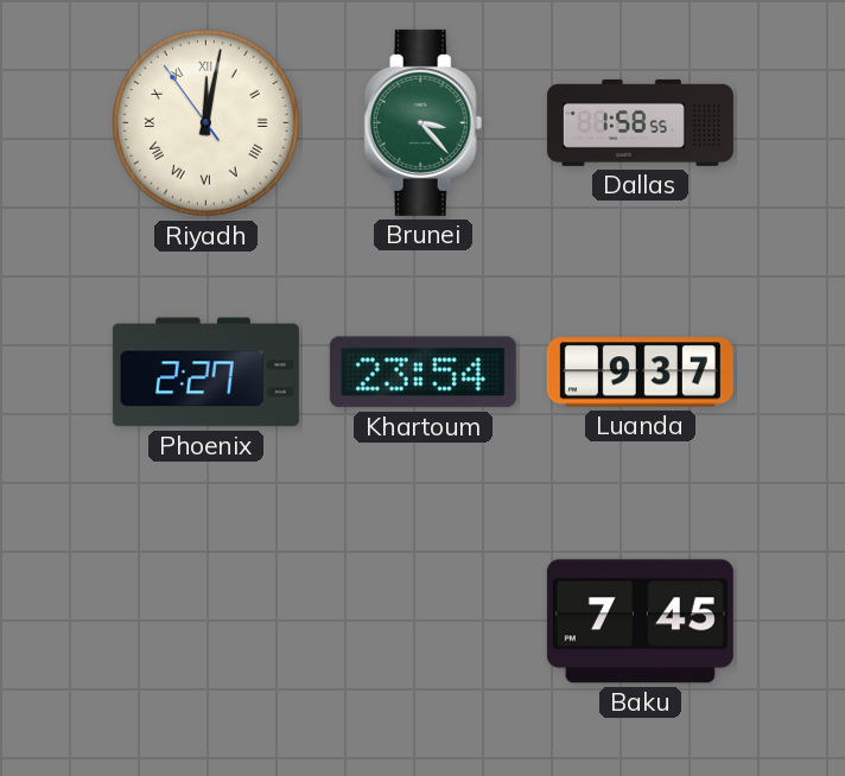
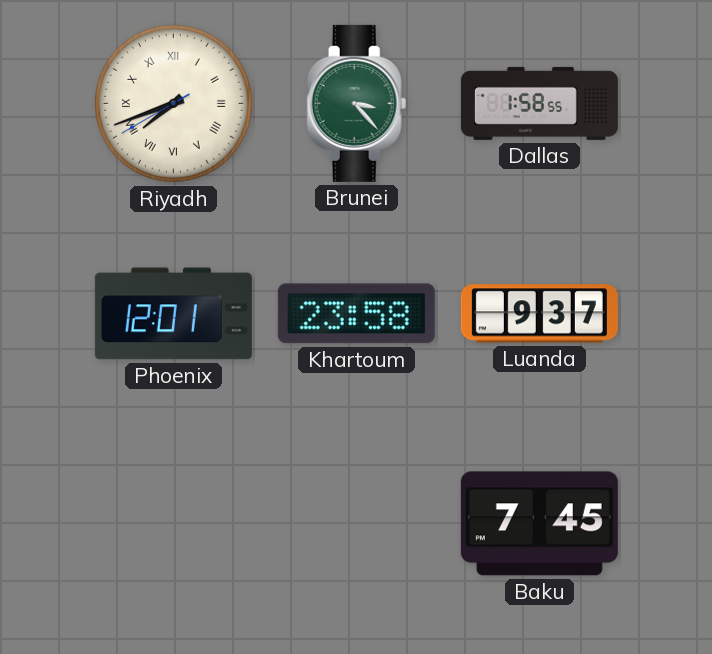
Riyadh: 12:01 -> 7:41
Phoenix: 2:27 -> 12:01
Khartoum: 23:54 -> 23:58
